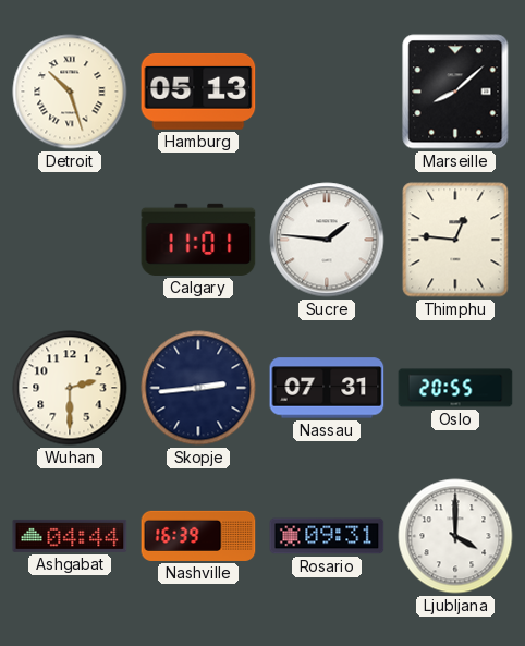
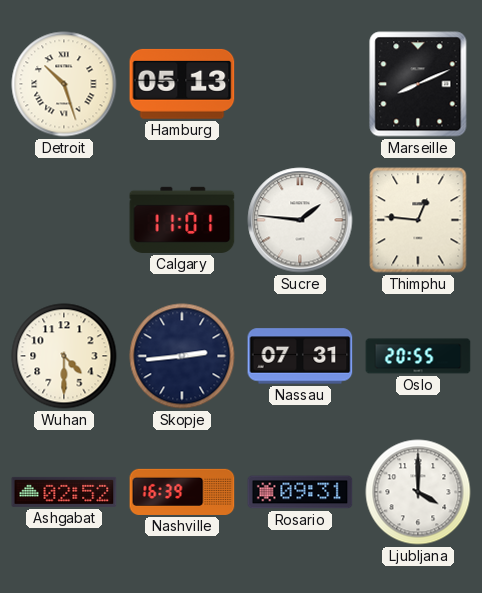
Marseille: 8:08 -> 8:11
Wuhan: 2:30 -> 4:30
Ashgabat: 04:44 -> 02:52
